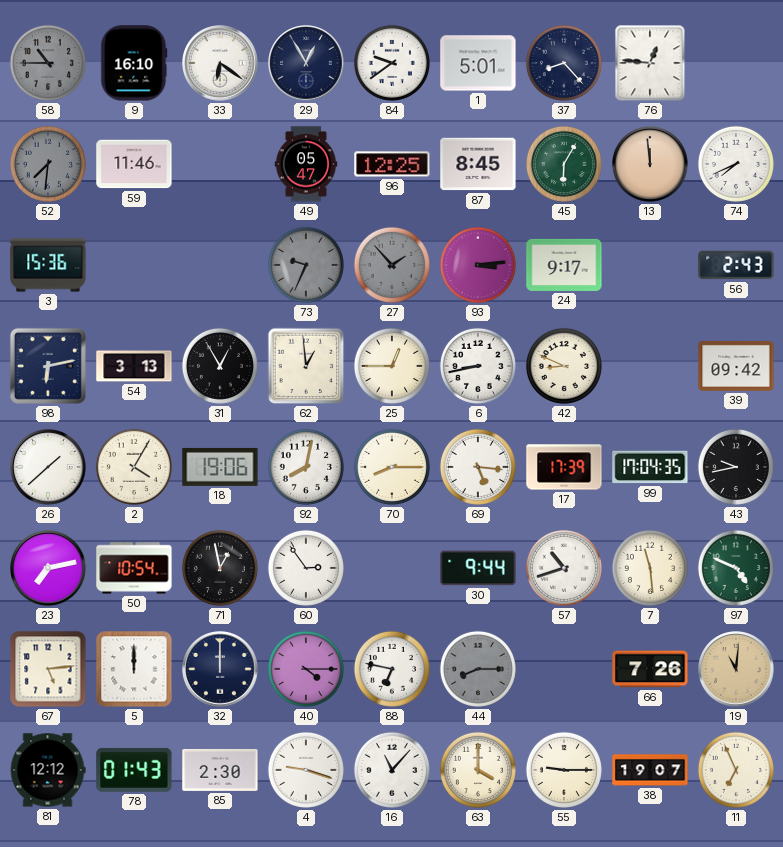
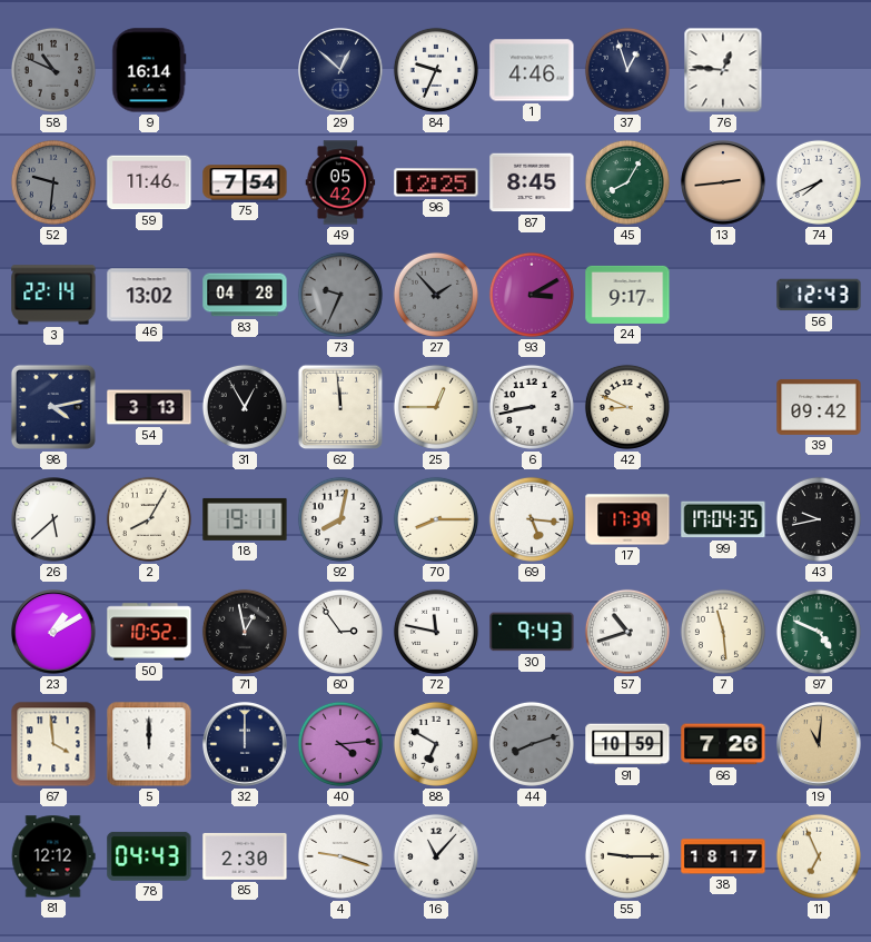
58: 10:45 -> 10:49
9: 16:10 -> 16:14
33: 6:21 -> none
29: 12:55 -> 12:52
84: 9:39 -> 9:34
1: 5:01 -> 4:46
37: 8:23 -> 12:57
52: 7:31 -> 9:31
75: none -> 7:54
49: 05:47 -> 05:42
45: 6:05 -> 8:05
13: 11:59 -> 2:44
3: 15:36 -> 22:14
46: none -> 13:02
83: none -> 04:28
93: 3:14 -> 3:10
56: 2:43 -> 12:43
98: 6:13 -> 4:13
62: 12:59 -> 11:59
26: 1:38 -> 5:38
2: 4:05 -> 8:05
18: 19:06 -> 19:11
23: 7:13 -> 1:10
50: 10:54 -> 10:52
72: none -> 11:47
30: 9:44 -> 9:43
67: 5:14 -> 3:59
40: 4:15 -> 4:14
88: 6:47 -> 6:50
44: 8:15 -> 8:12
91: none -> 10:59
78: 01:43 -> 04:43
63: 4:00 -> none
38: 19:07 -> 18:17
